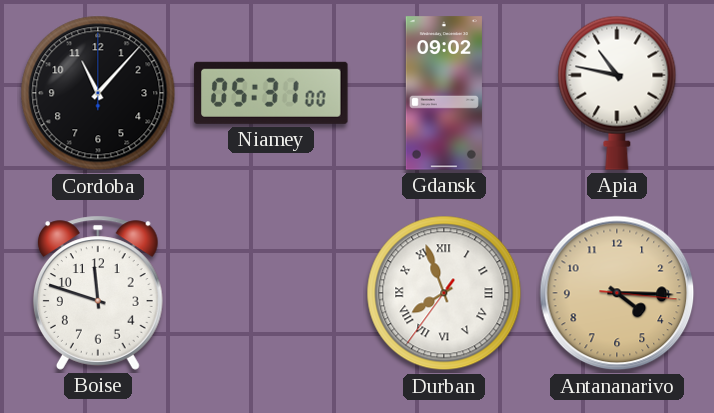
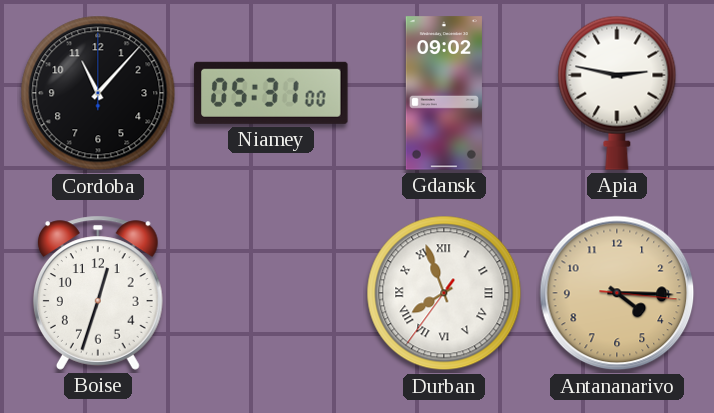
Apia: 10:47 -> 2:47
Boise: 11:48 -> 12:33
